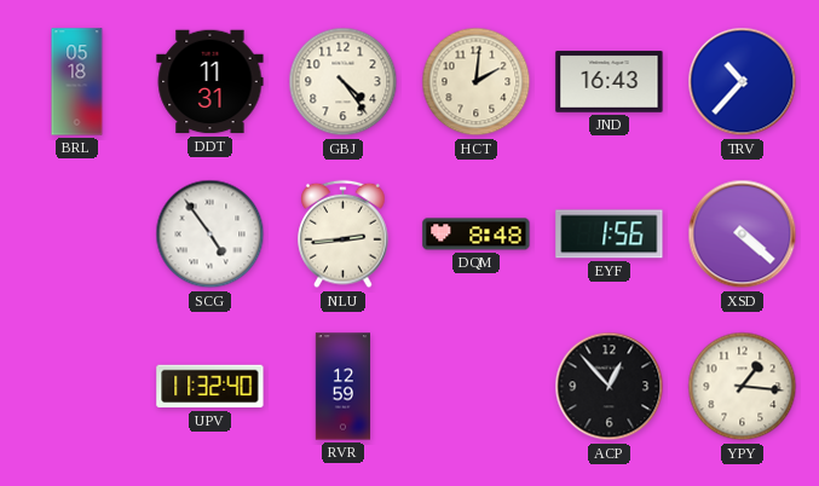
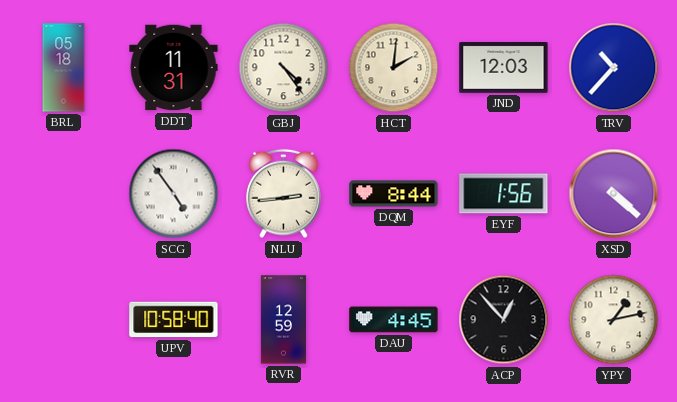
JND: 16:43 -> 12:03
DQM: 8:48 -> 8:44
UPV: 11:32 -> 10:58
DAU: none -> 4:45
YPY: 1:16 -> 1:13
